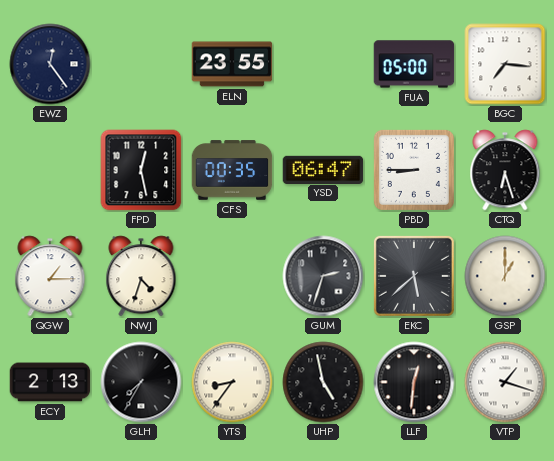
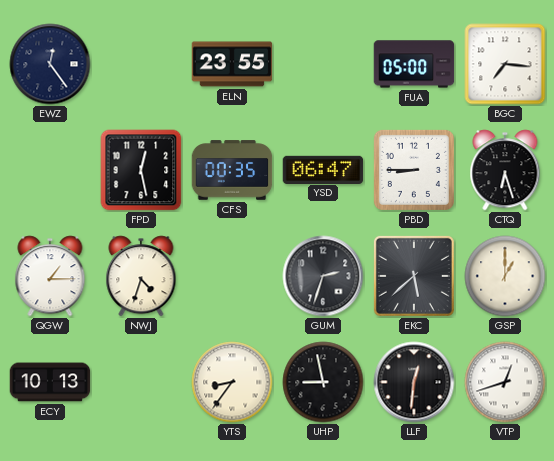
ECY: 2:13 -> 10:13
GLH: 7:35 -> none
UHP: 4:58 -> 8:58
VTP: 1:18 -> 12:42
